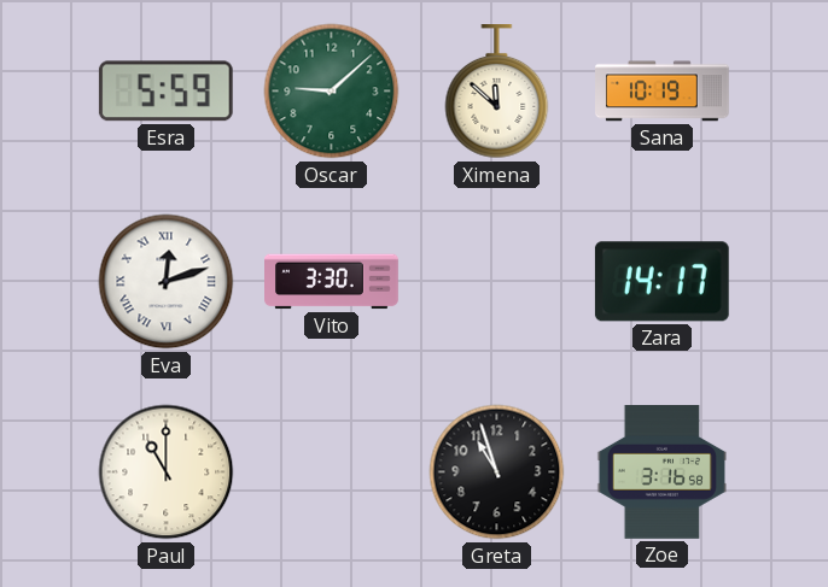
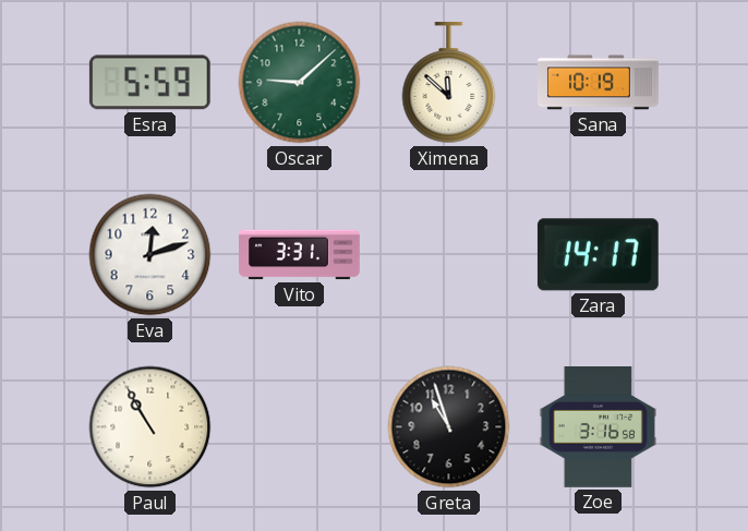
Eva numerals: Roman -> Arabic
Vito: 3:30 -> 3:31
Paul: 11:00 -> 10:55
